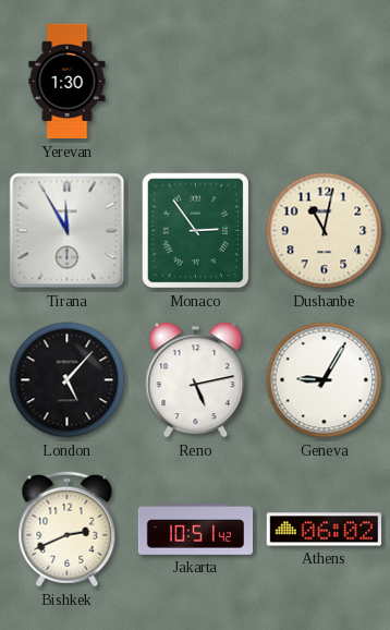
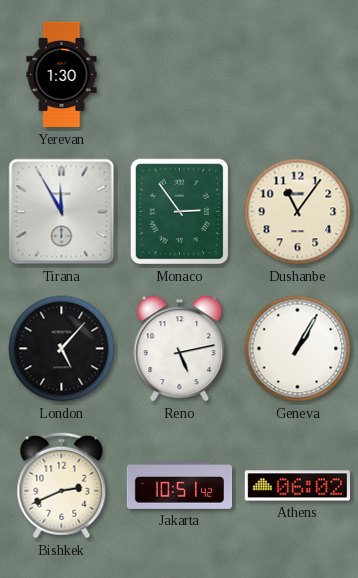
Dushanbe: 11:02 -> 11:06
Geneva: 9:05 -> 1:05
